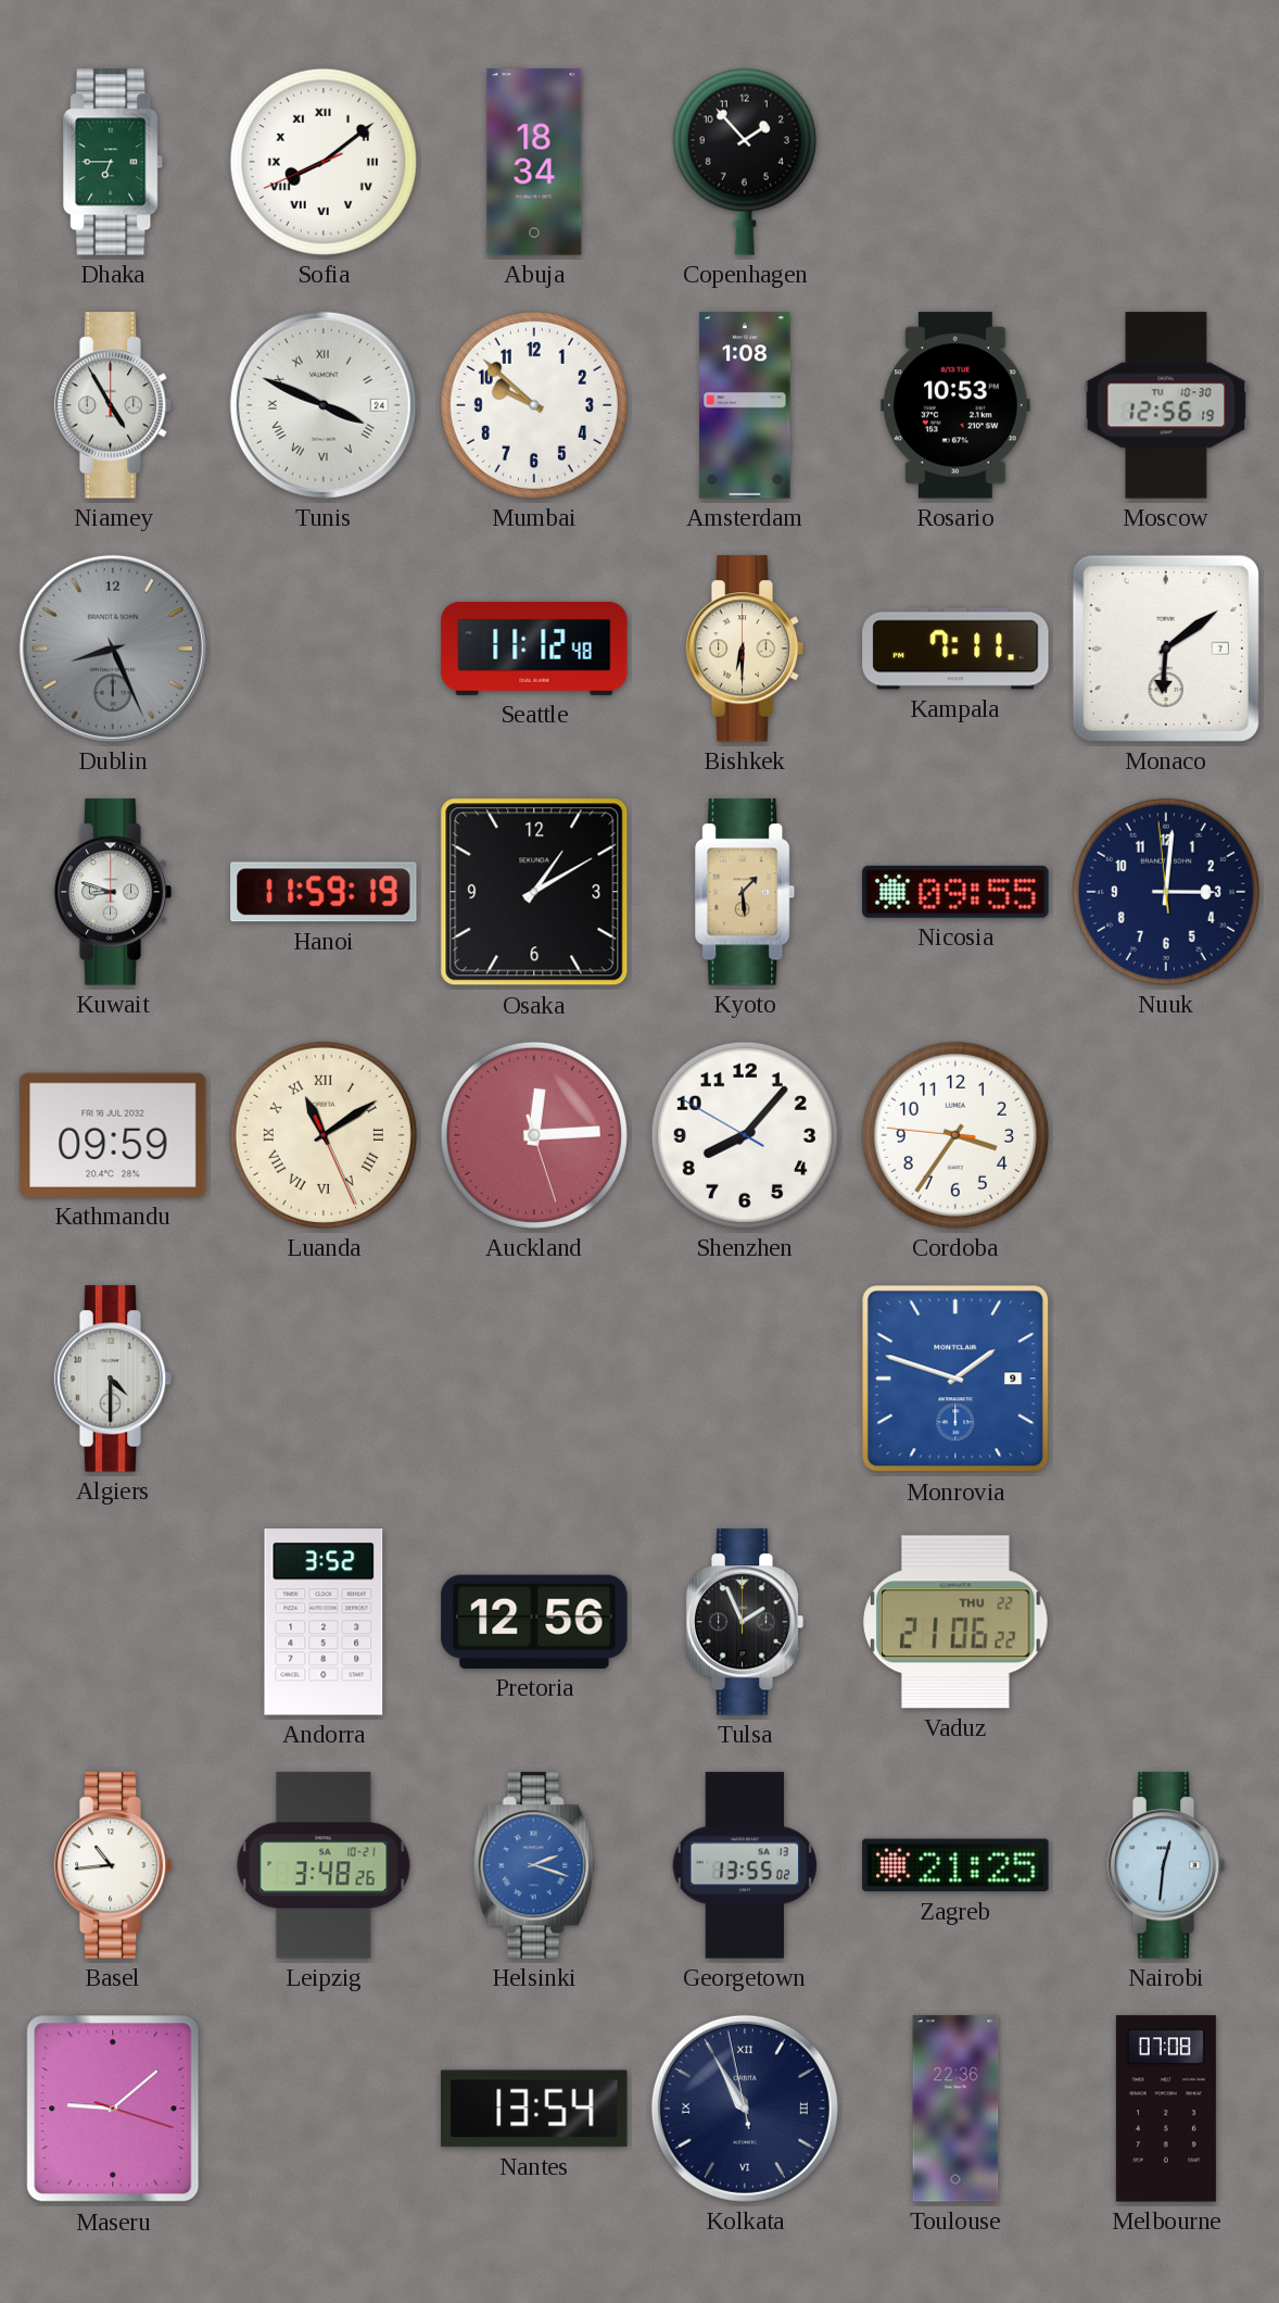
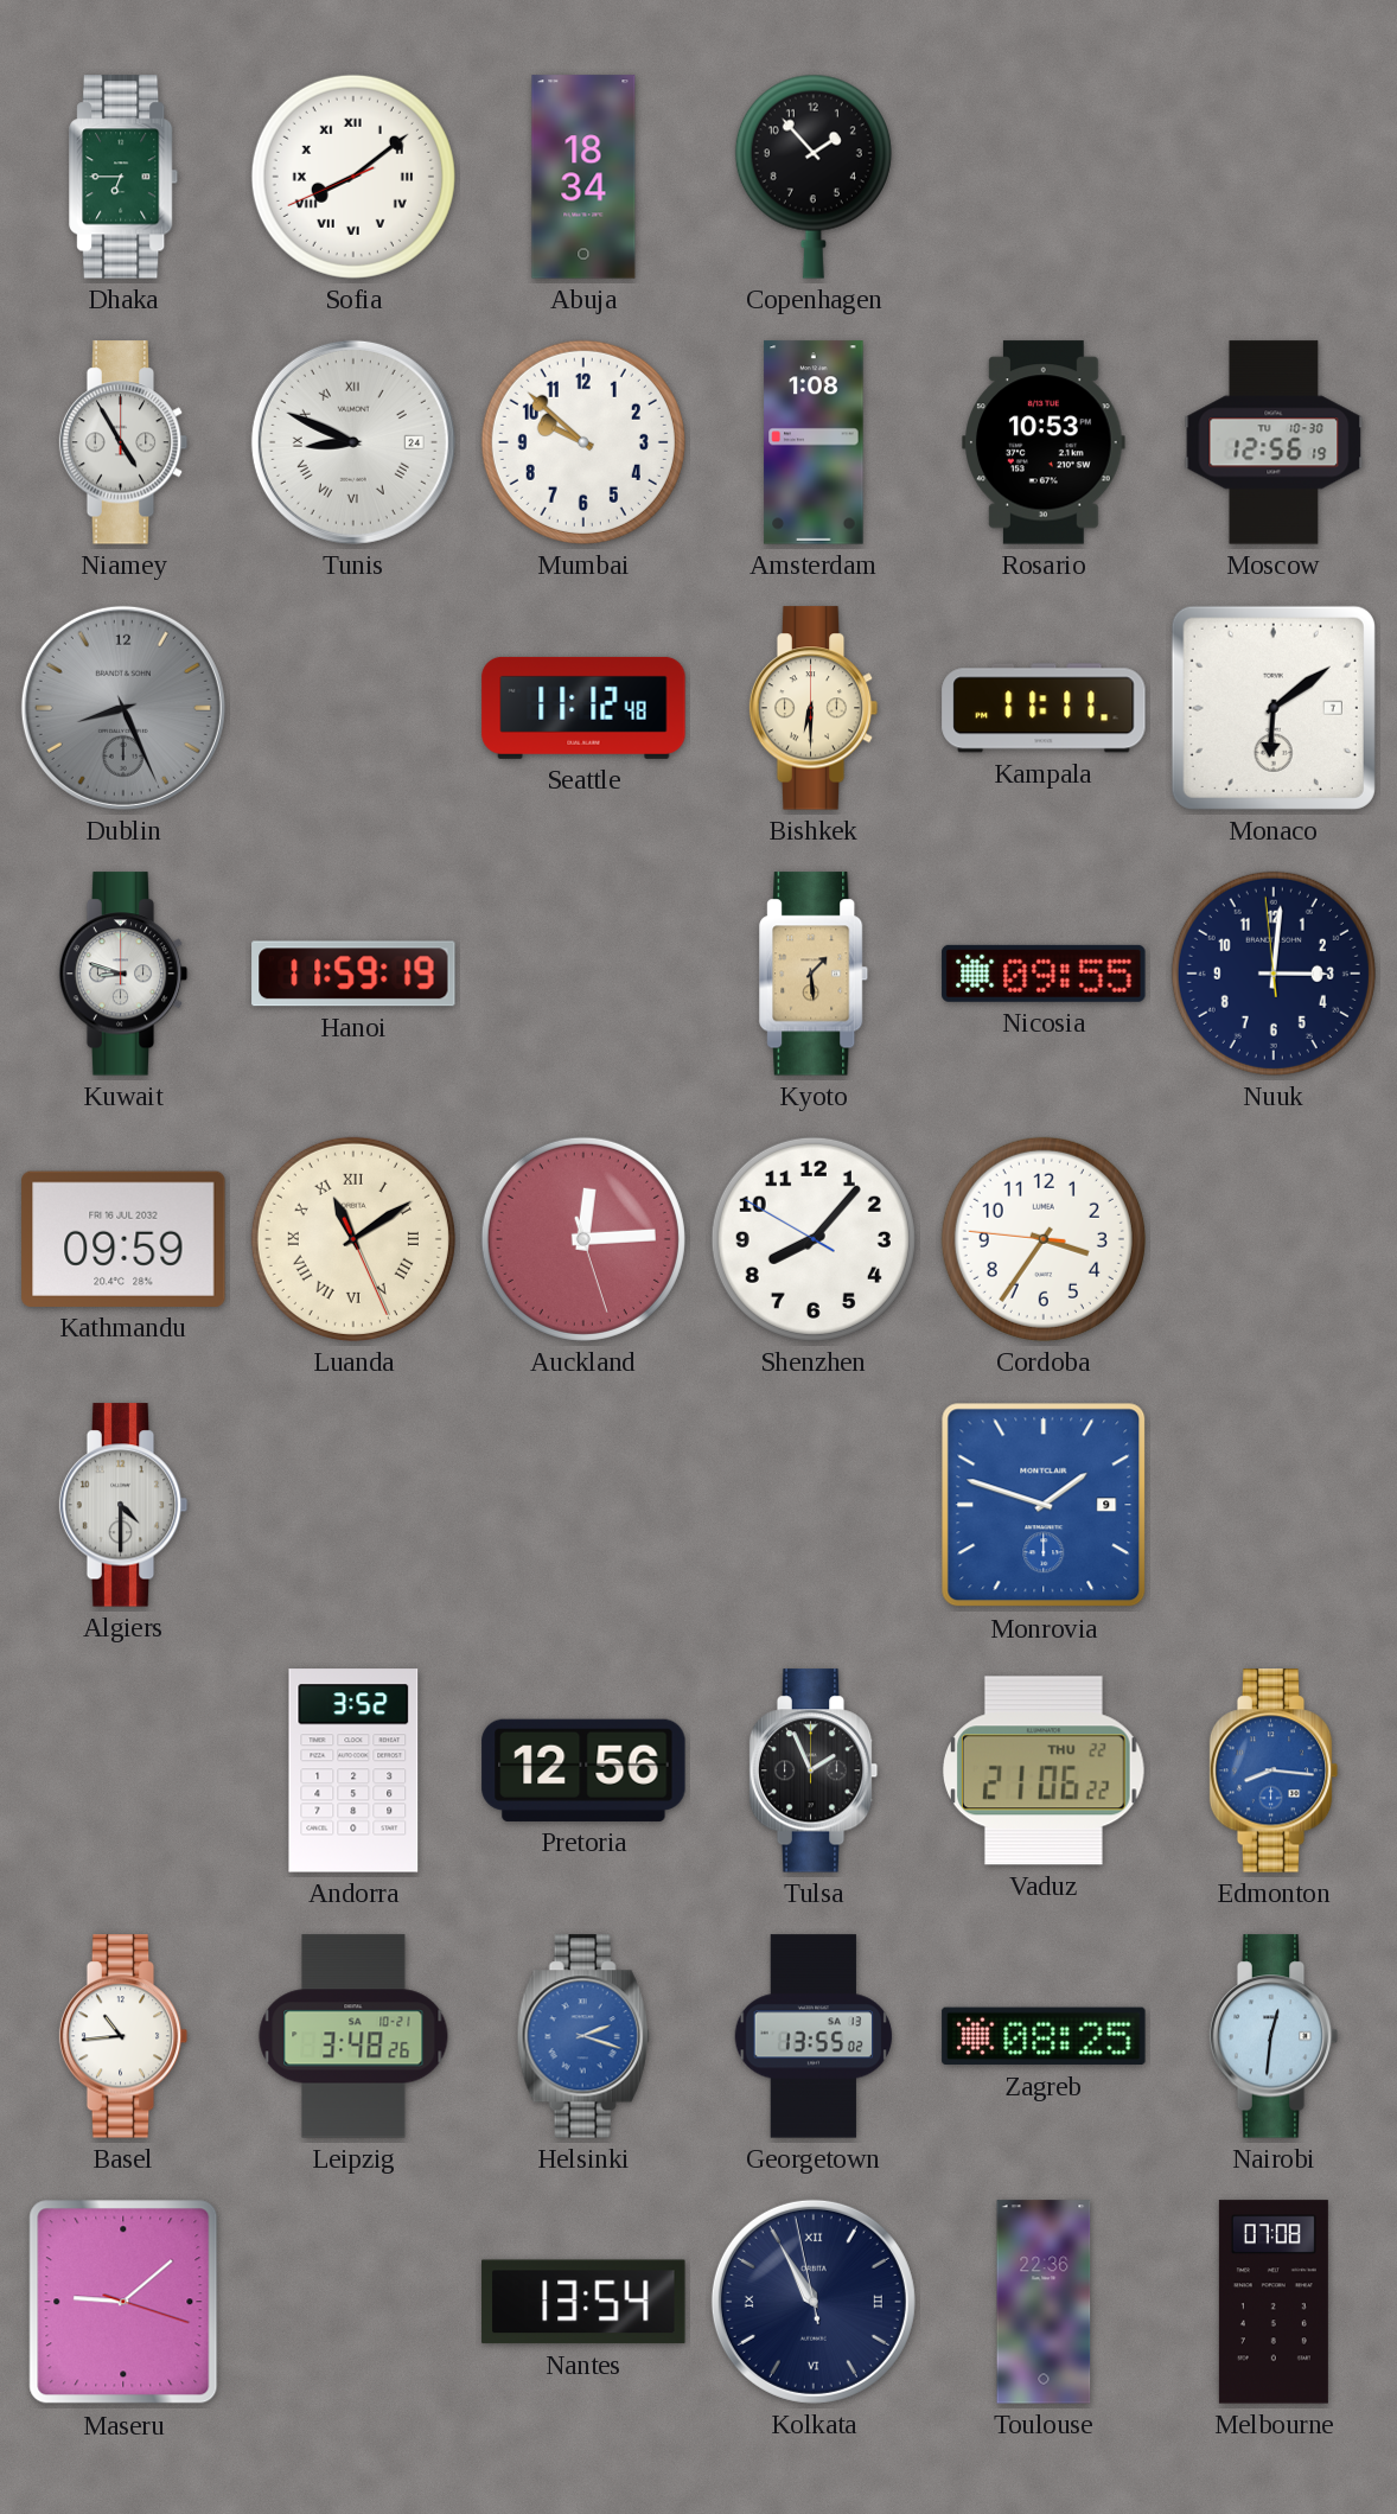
Tunis: 3:49 -> 8:49
Kampala: 7:11 -> 11:11
Osaka: 1:10 -> none
Edmonton: none -> 8:16
Zagreb: 21:25 -> 08:25
